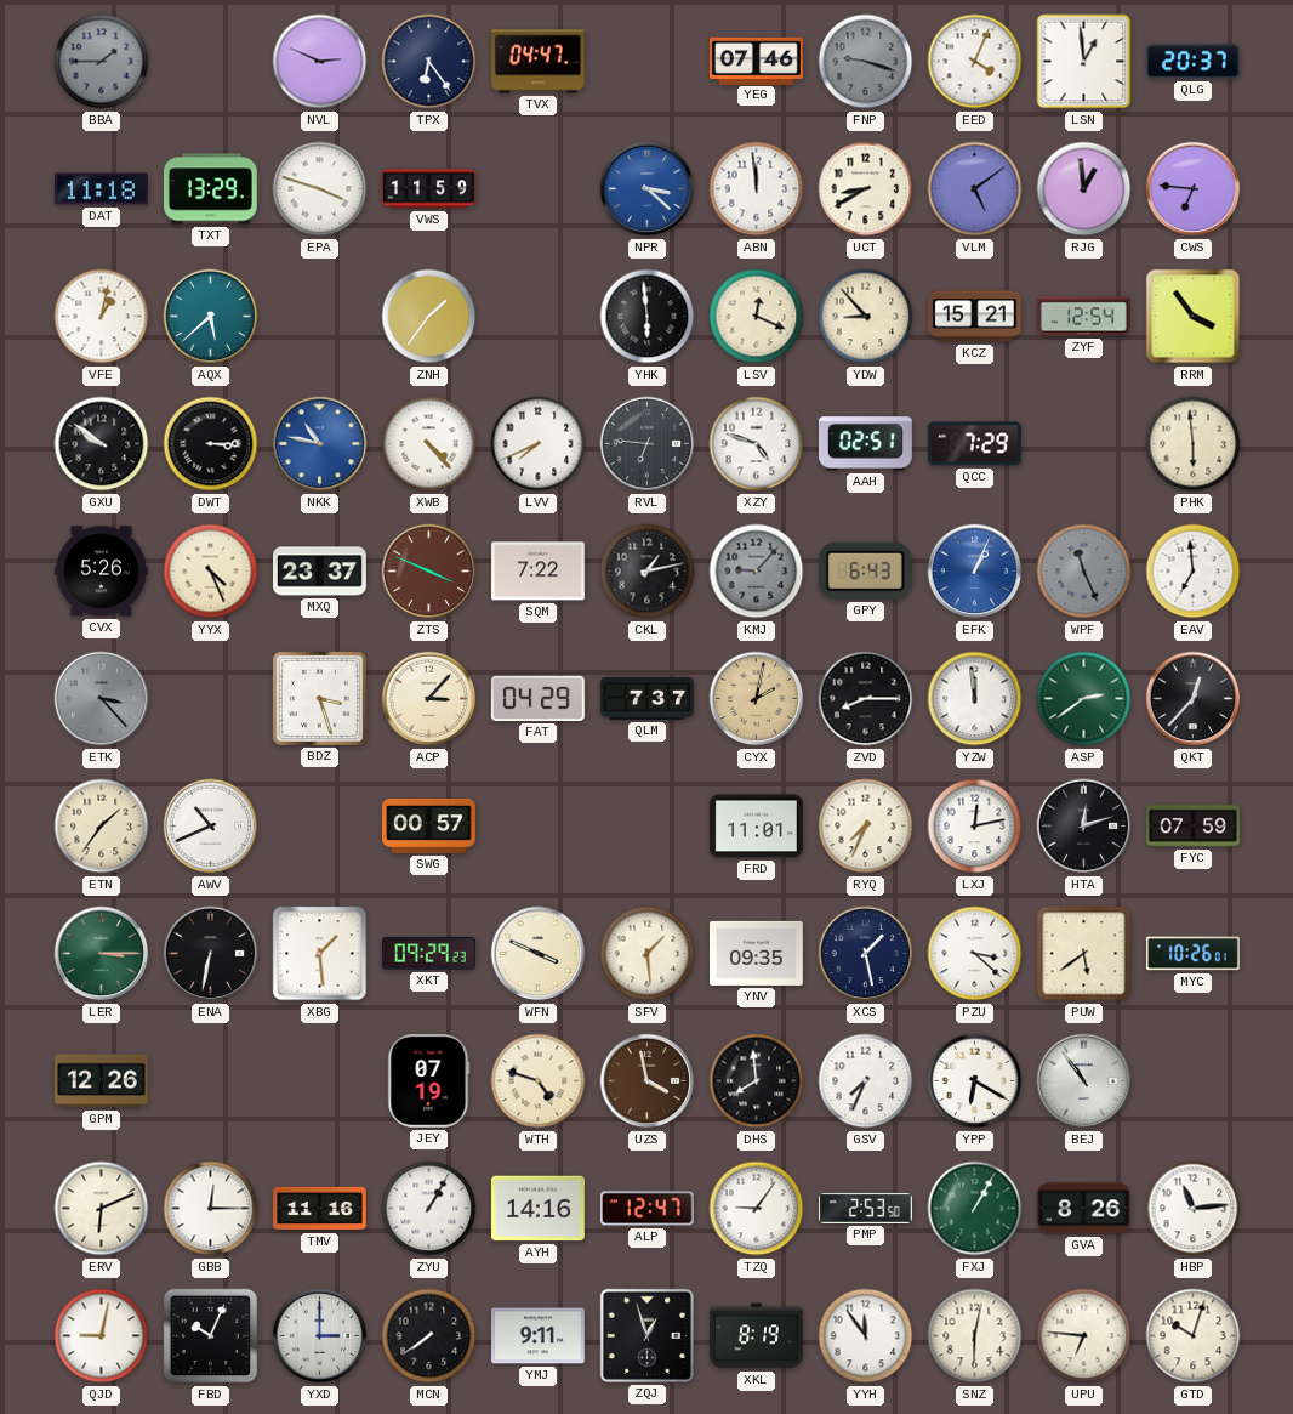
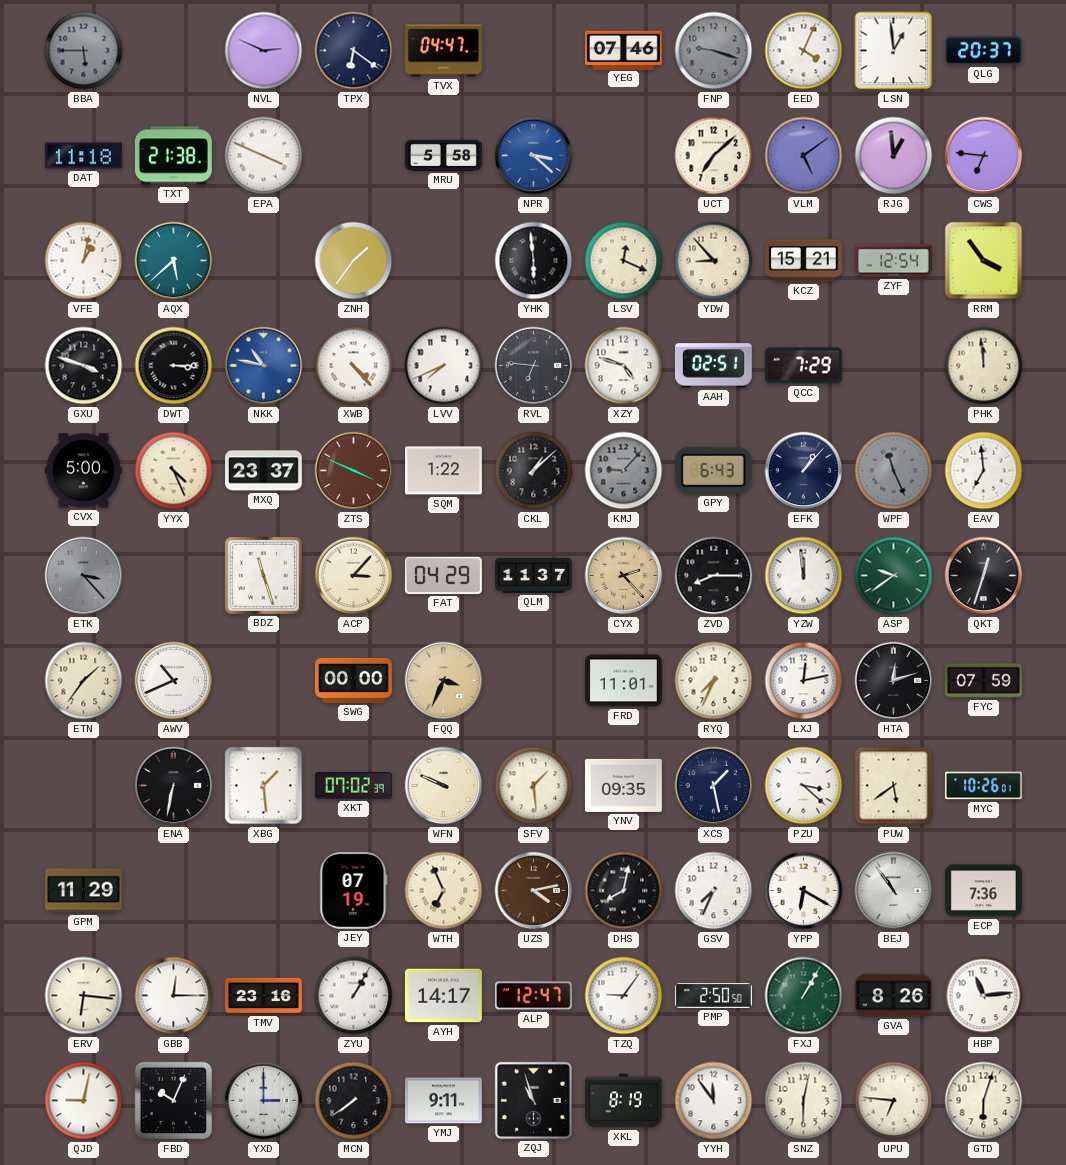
BBA: 1:45 -> 5:45
TPX: 6:24 -> 6:21
TXT: 13:29 -> 21:38
EPA: 3:48 -> 3:49
VWS: 11:59 -> none
MRU: none -> 5:58
ABN: 11:59 -> none
UCT: 8:40 -> 7:08
GXU: 9:51 -> 3:48
PHK: 5:59 -> 11:59
CVX: 5:26 -> 5:00
SQM: 7:22 -> 1:22
CKL: 1:13 -> 1:08
EFK: 1:04 -> 1:07
EFK dial: blue -> navy
BDZ: 3:27 -> 11:27
QLM: 7:37 -> 11:37
CYX: 2:02 -> 2:23
ASP: 2:39 -> 9:39
QKT: 12:37 -> 12:33
SWG: 00:57 -> 00:00
FQQ: none -> 3:34
LER: 3:15 -> none
XKT: 09:29 -> 07:02
WFN: 3:49 -> 9:49
GPM: 12:26 -> 11:29
WTH: 4:48 -> 6:56
UZS: 3:58 -> 4:13
DHS: 7:59 -> 8:02
ECP: none -> 7:36
ERV: 6:11 -> 6:16
TMV: 11:16 -> 23:16
AYH: 14:16 -> 14:17
PMP: 2:53 -> 2:50
ZQJ: 12:57 -> 10:57
GTD: 10:03 -> 6:03
